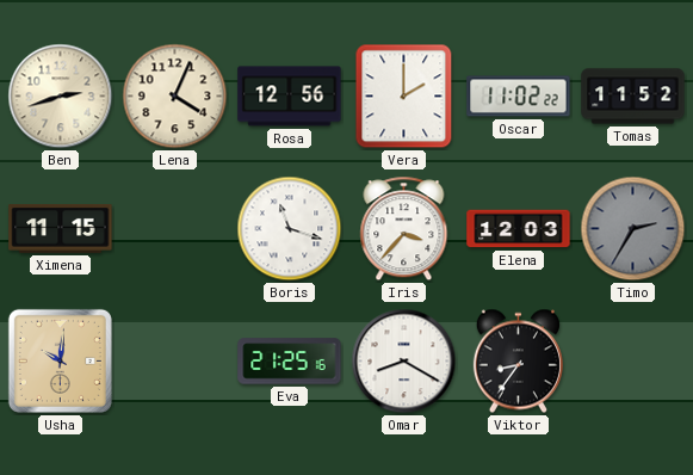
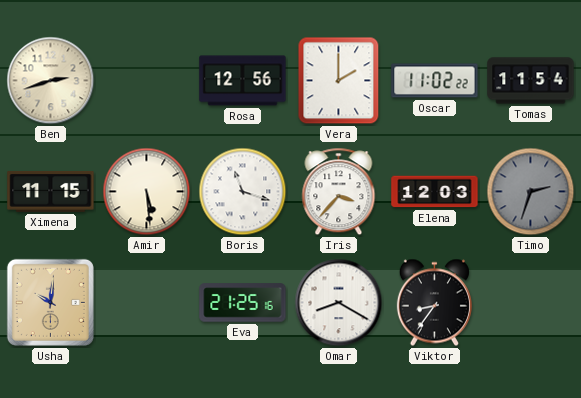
Lena: 4:04 -> none
Tomas: 11:52 -> 11:54
Amir: none -> 5:29
Timo: 2:35 -> 2:33
